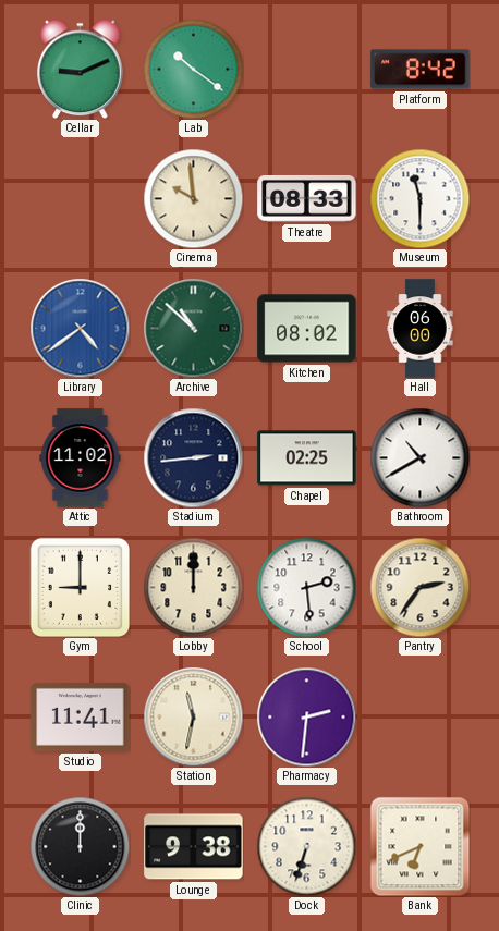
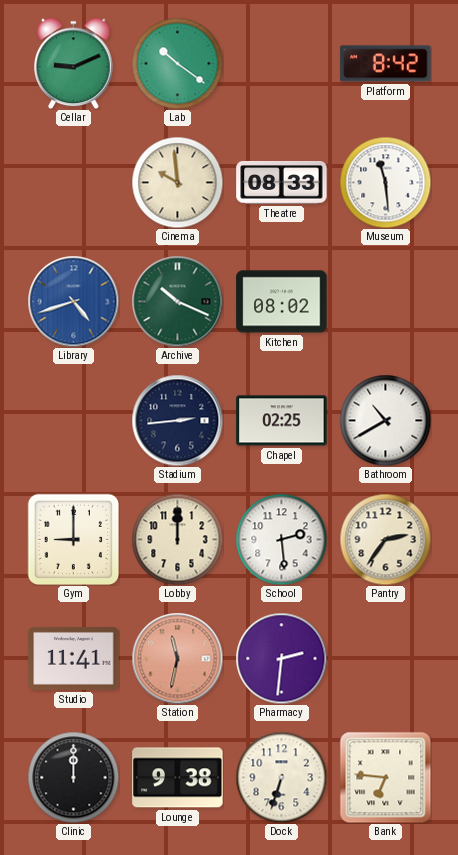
Museum: 11:30 -> 11:29
Library: 4:39 -> 4:42
Archive: 10:52 -> 10:19
Hall: 06:00 -> none
Attic: 11:02 -> none
Station dial: cream -> salmon
Bank: 6:41 -> 6:46
